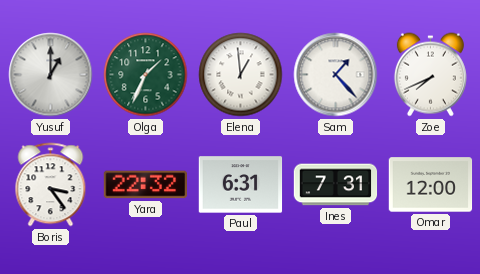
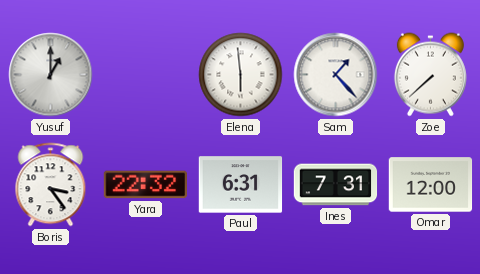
Olga: 1:34 -> none
Elena: 12:59 -> 5:59
Zoe: 7:41 -> 7:38
